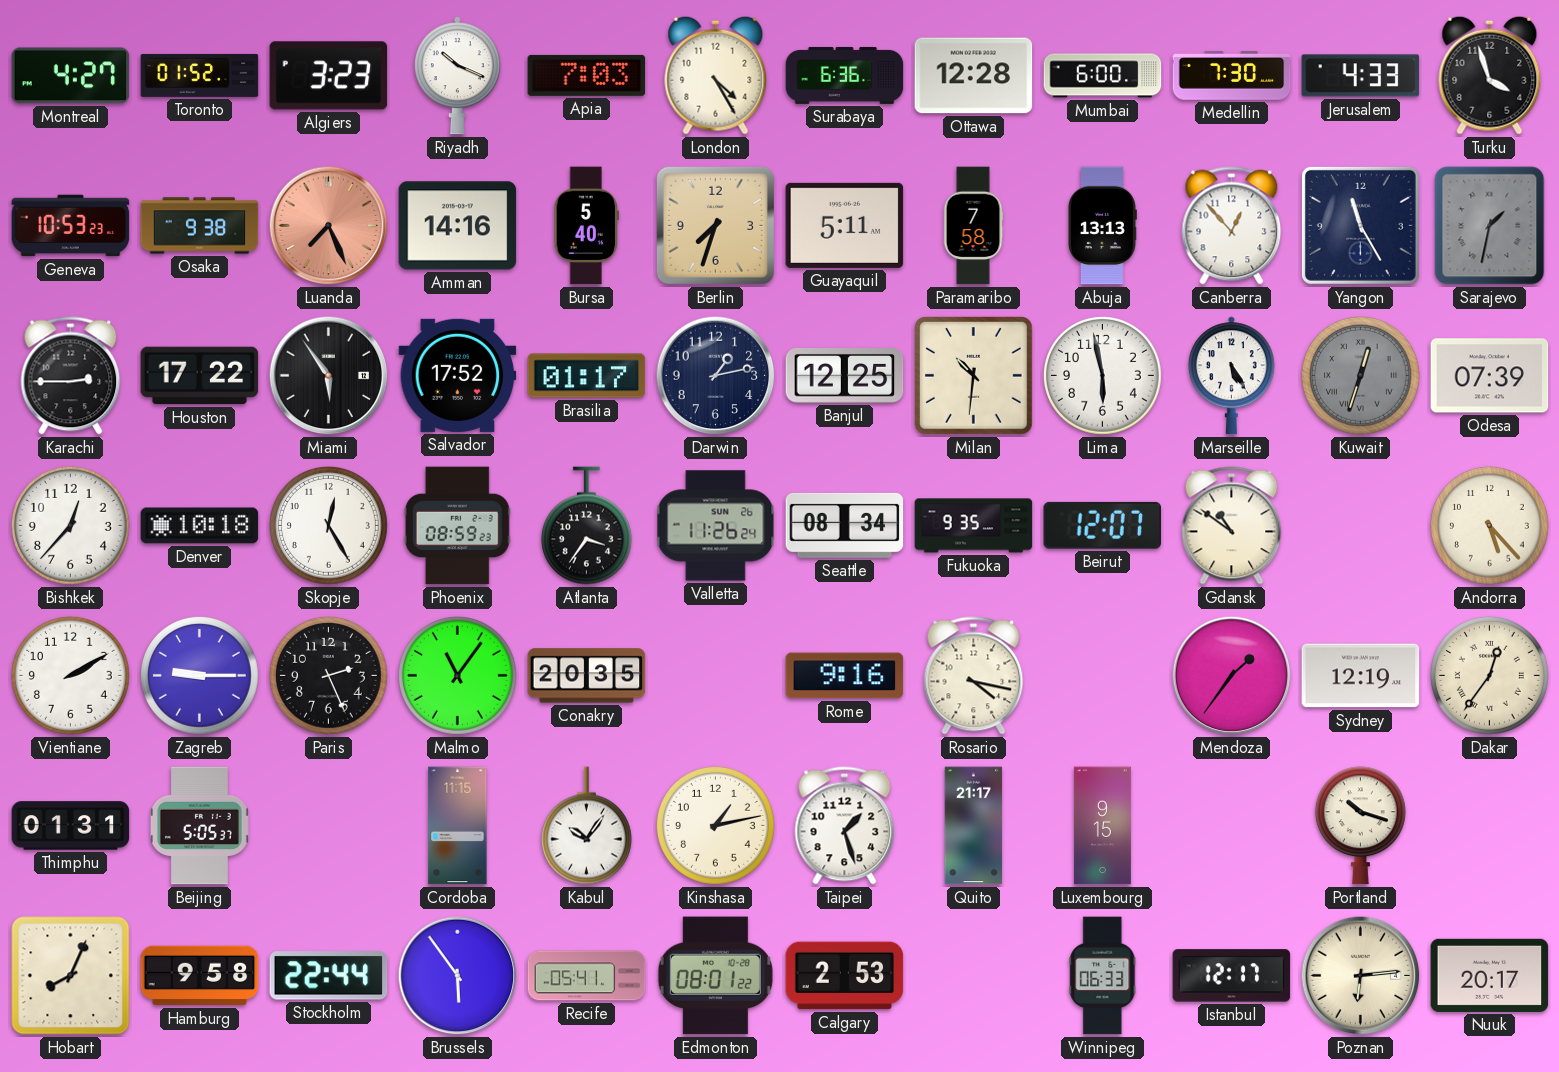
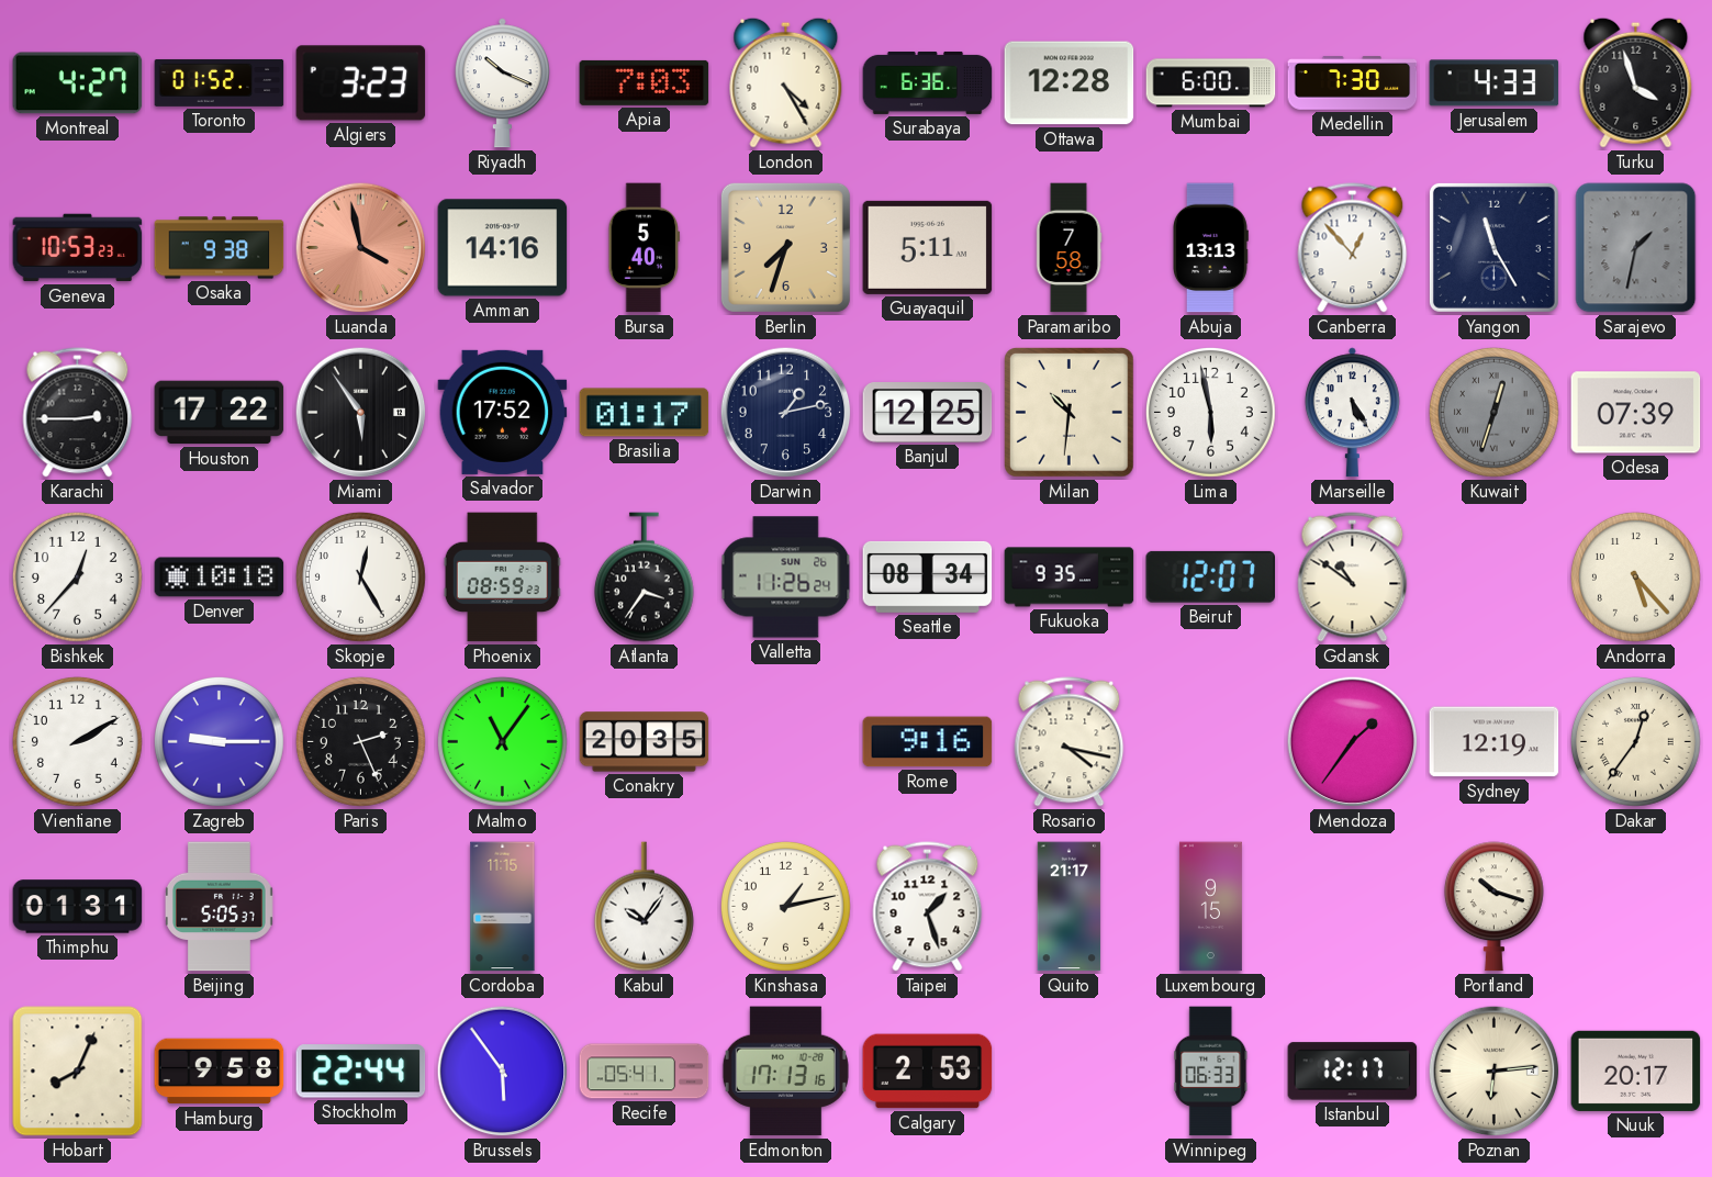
Luanda: 7:26 -> 3:58
Edmonton: 08:01 -> 17:13
